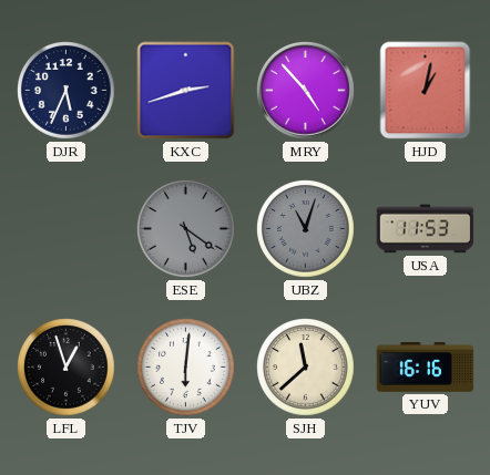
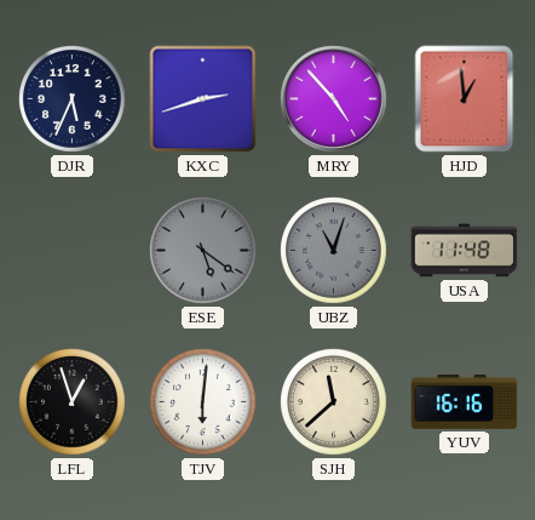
HJD: 1:02 -> 12:59
USA: 11:53 -> 11:48
